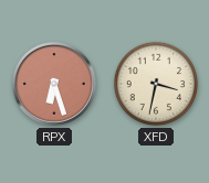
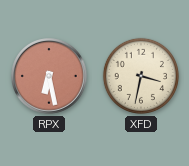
RPX: 6:27 -> 6:28
